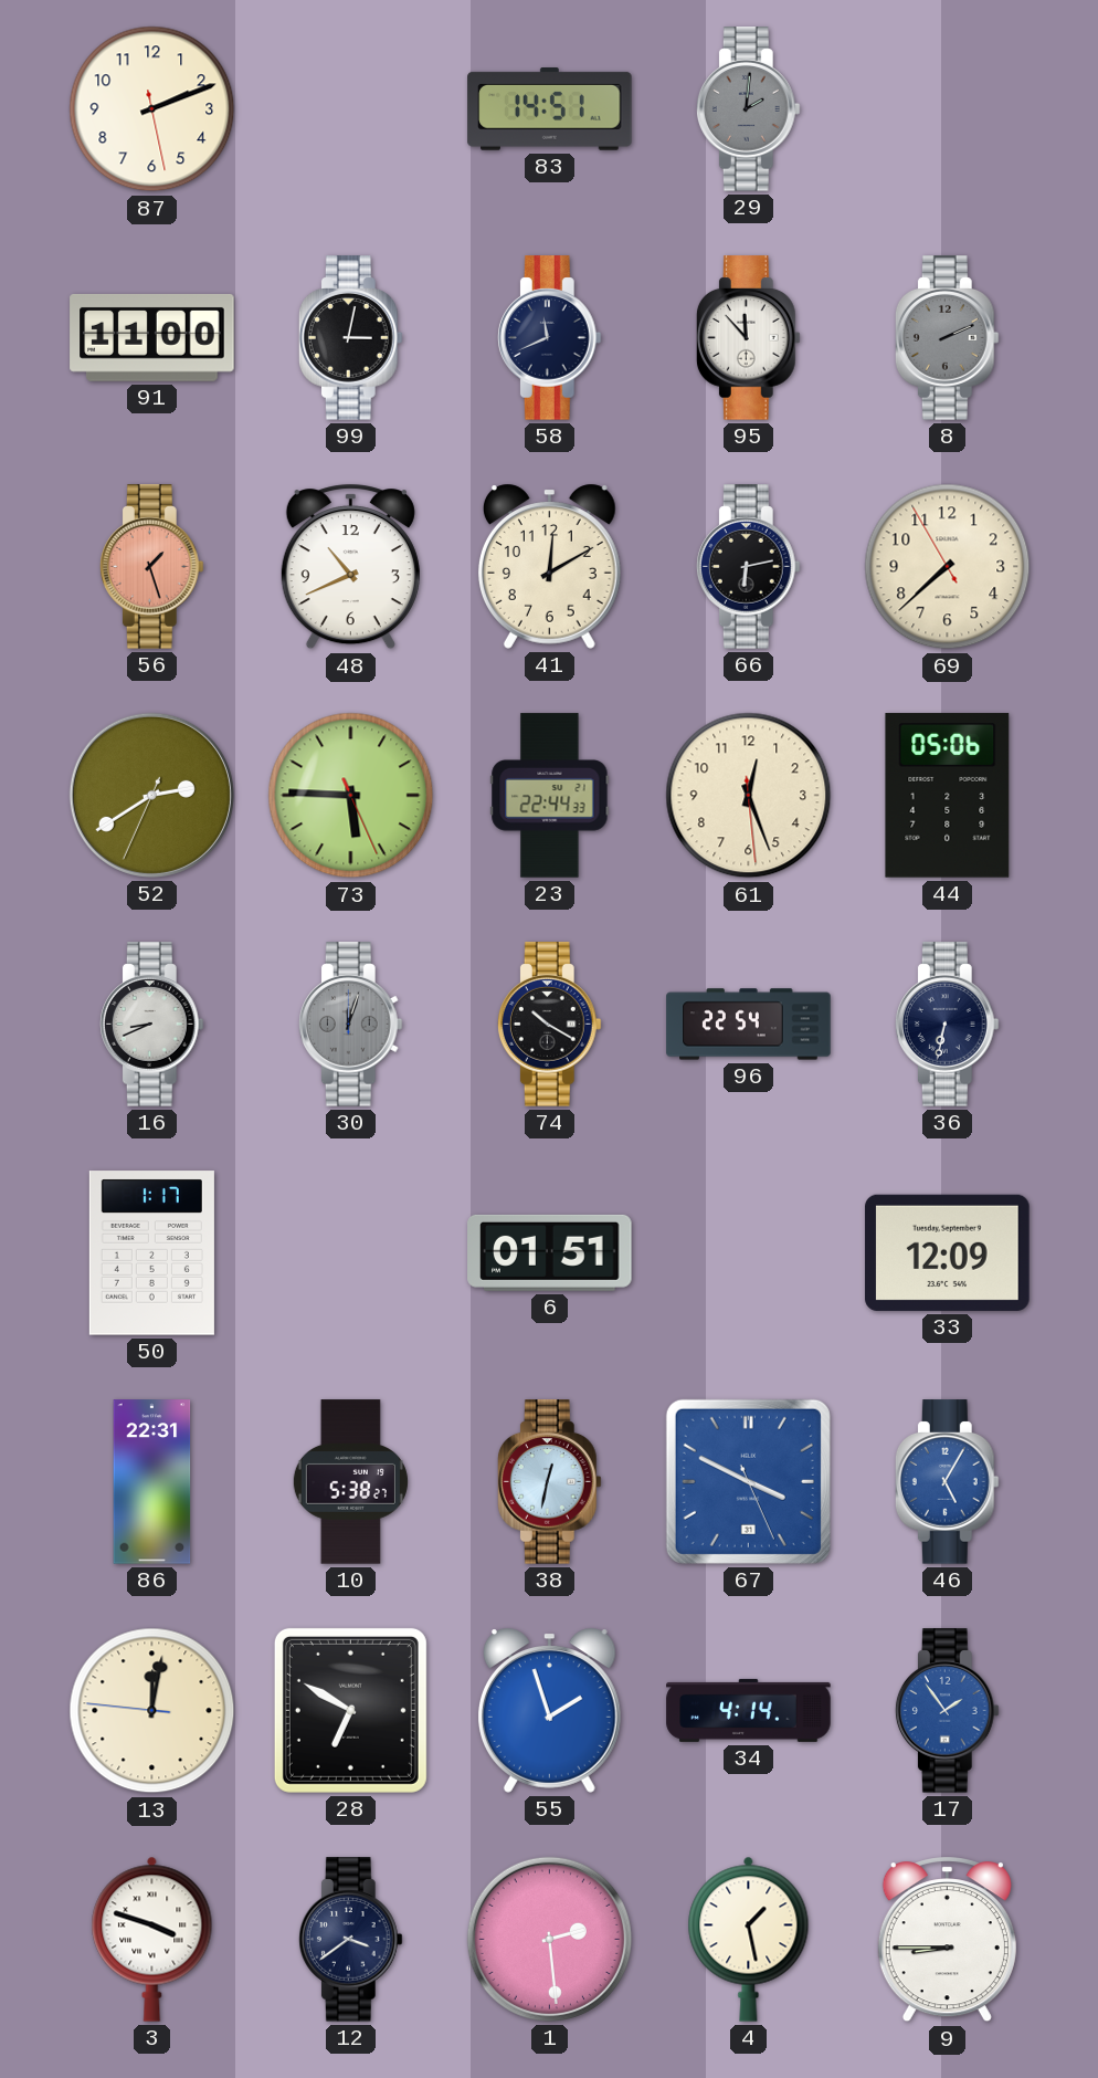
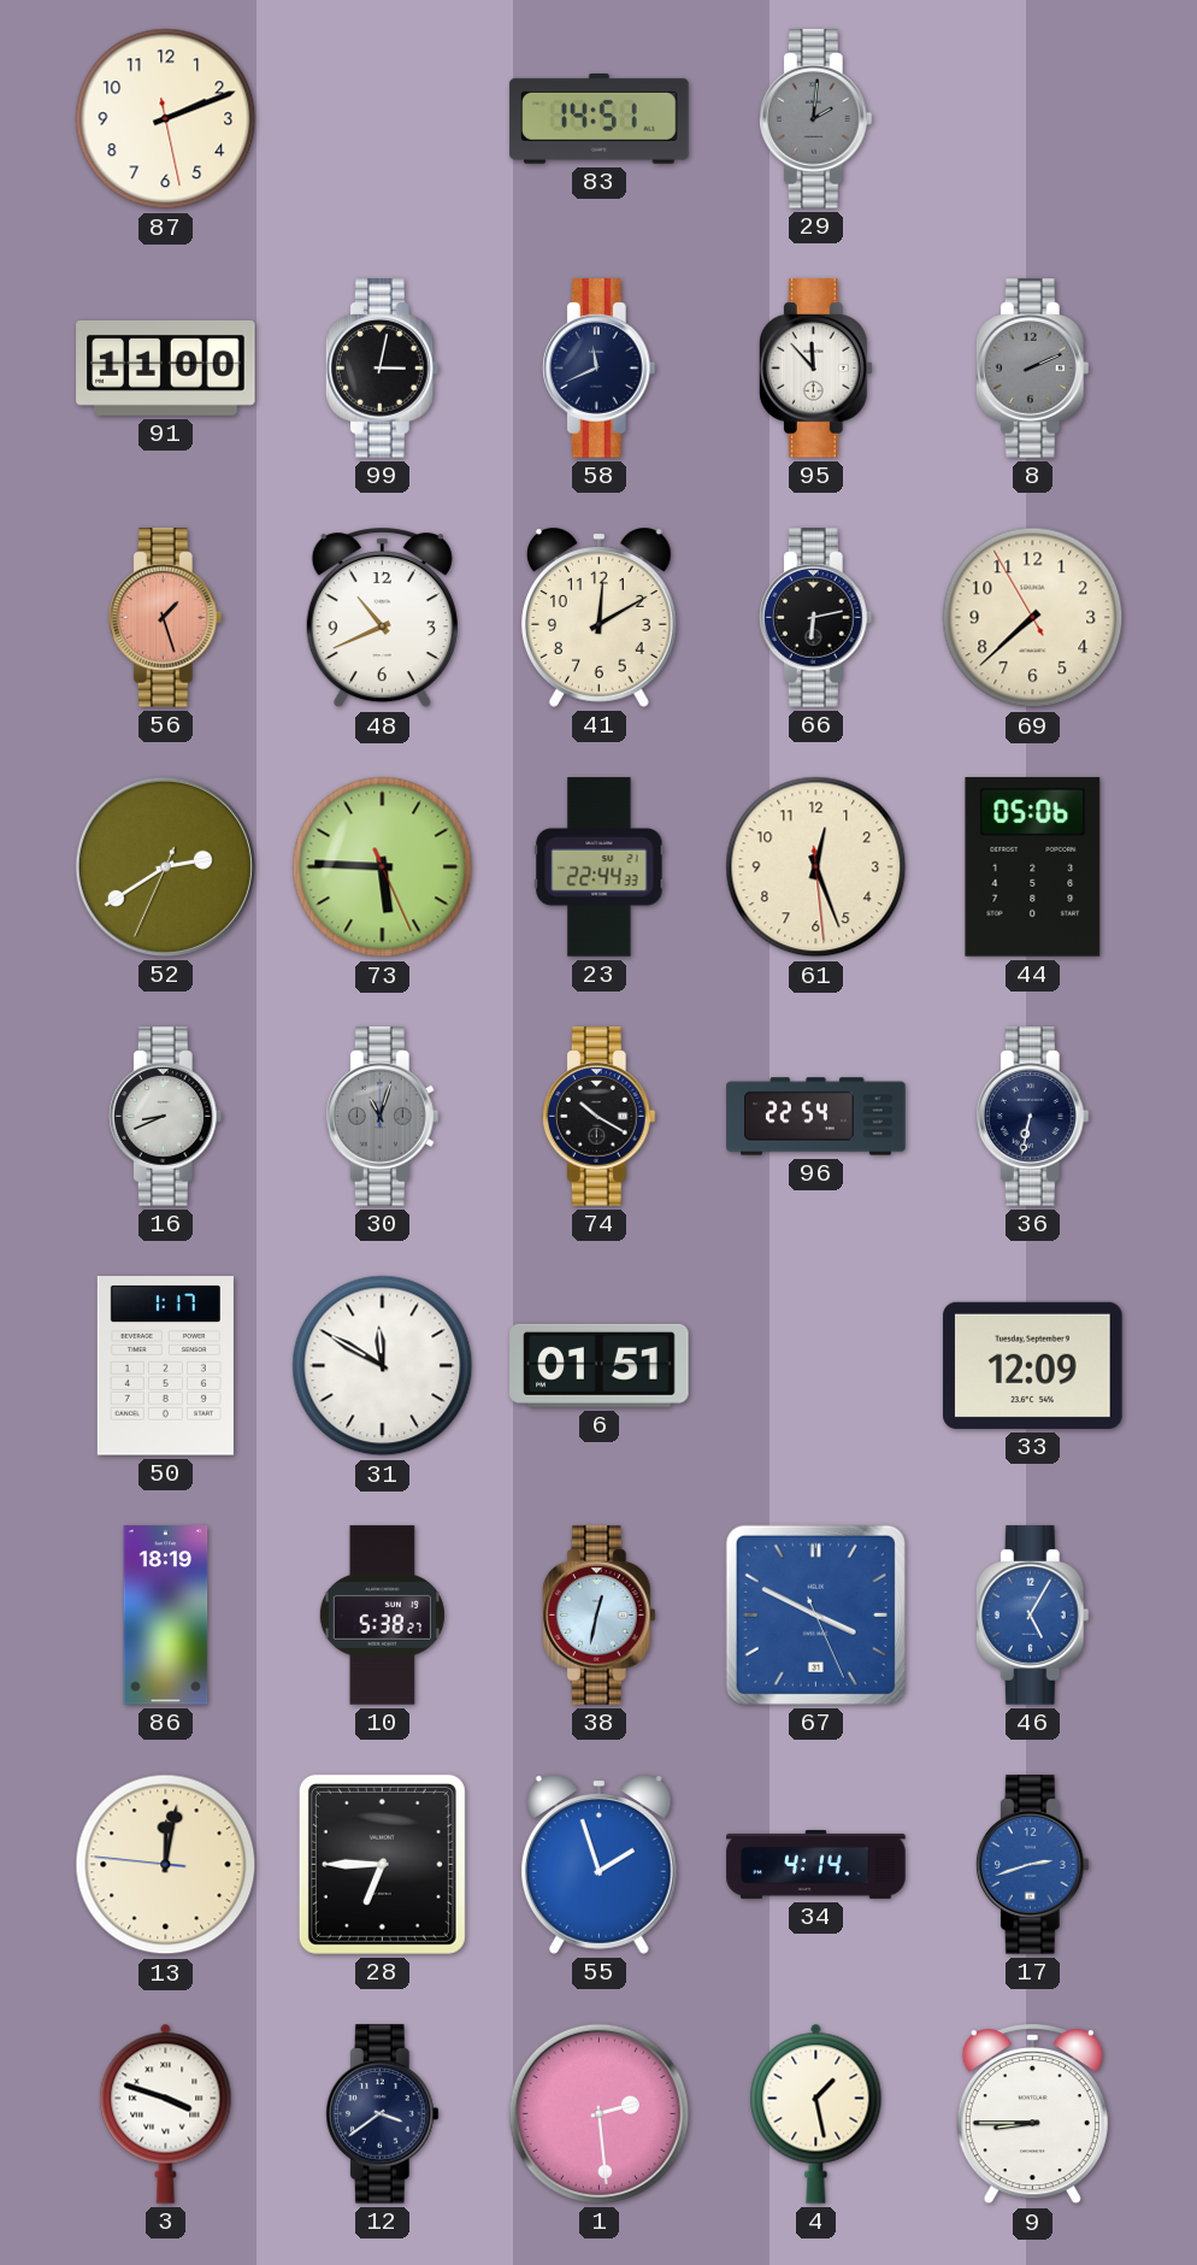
30: 12:03 -> 11:03
31: none -> 11:50
86: 22:31 -> 18:19
28: 6:50 -> 6:45
17: 1:54 -> 2:42
